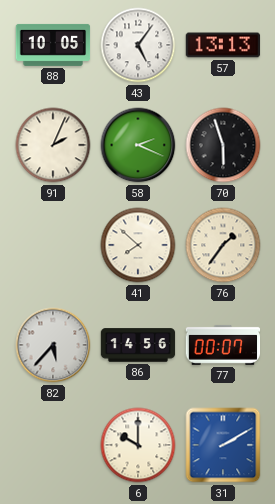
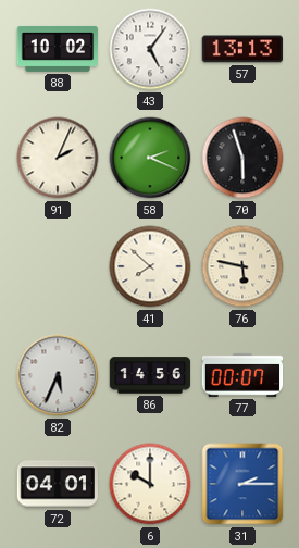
88: 10:05 -> 10:02
76: 1:36 -> 5:47
82: 5:37 -> 5:34
72: none -> 04:01
31: 2:10 -> 2:15
